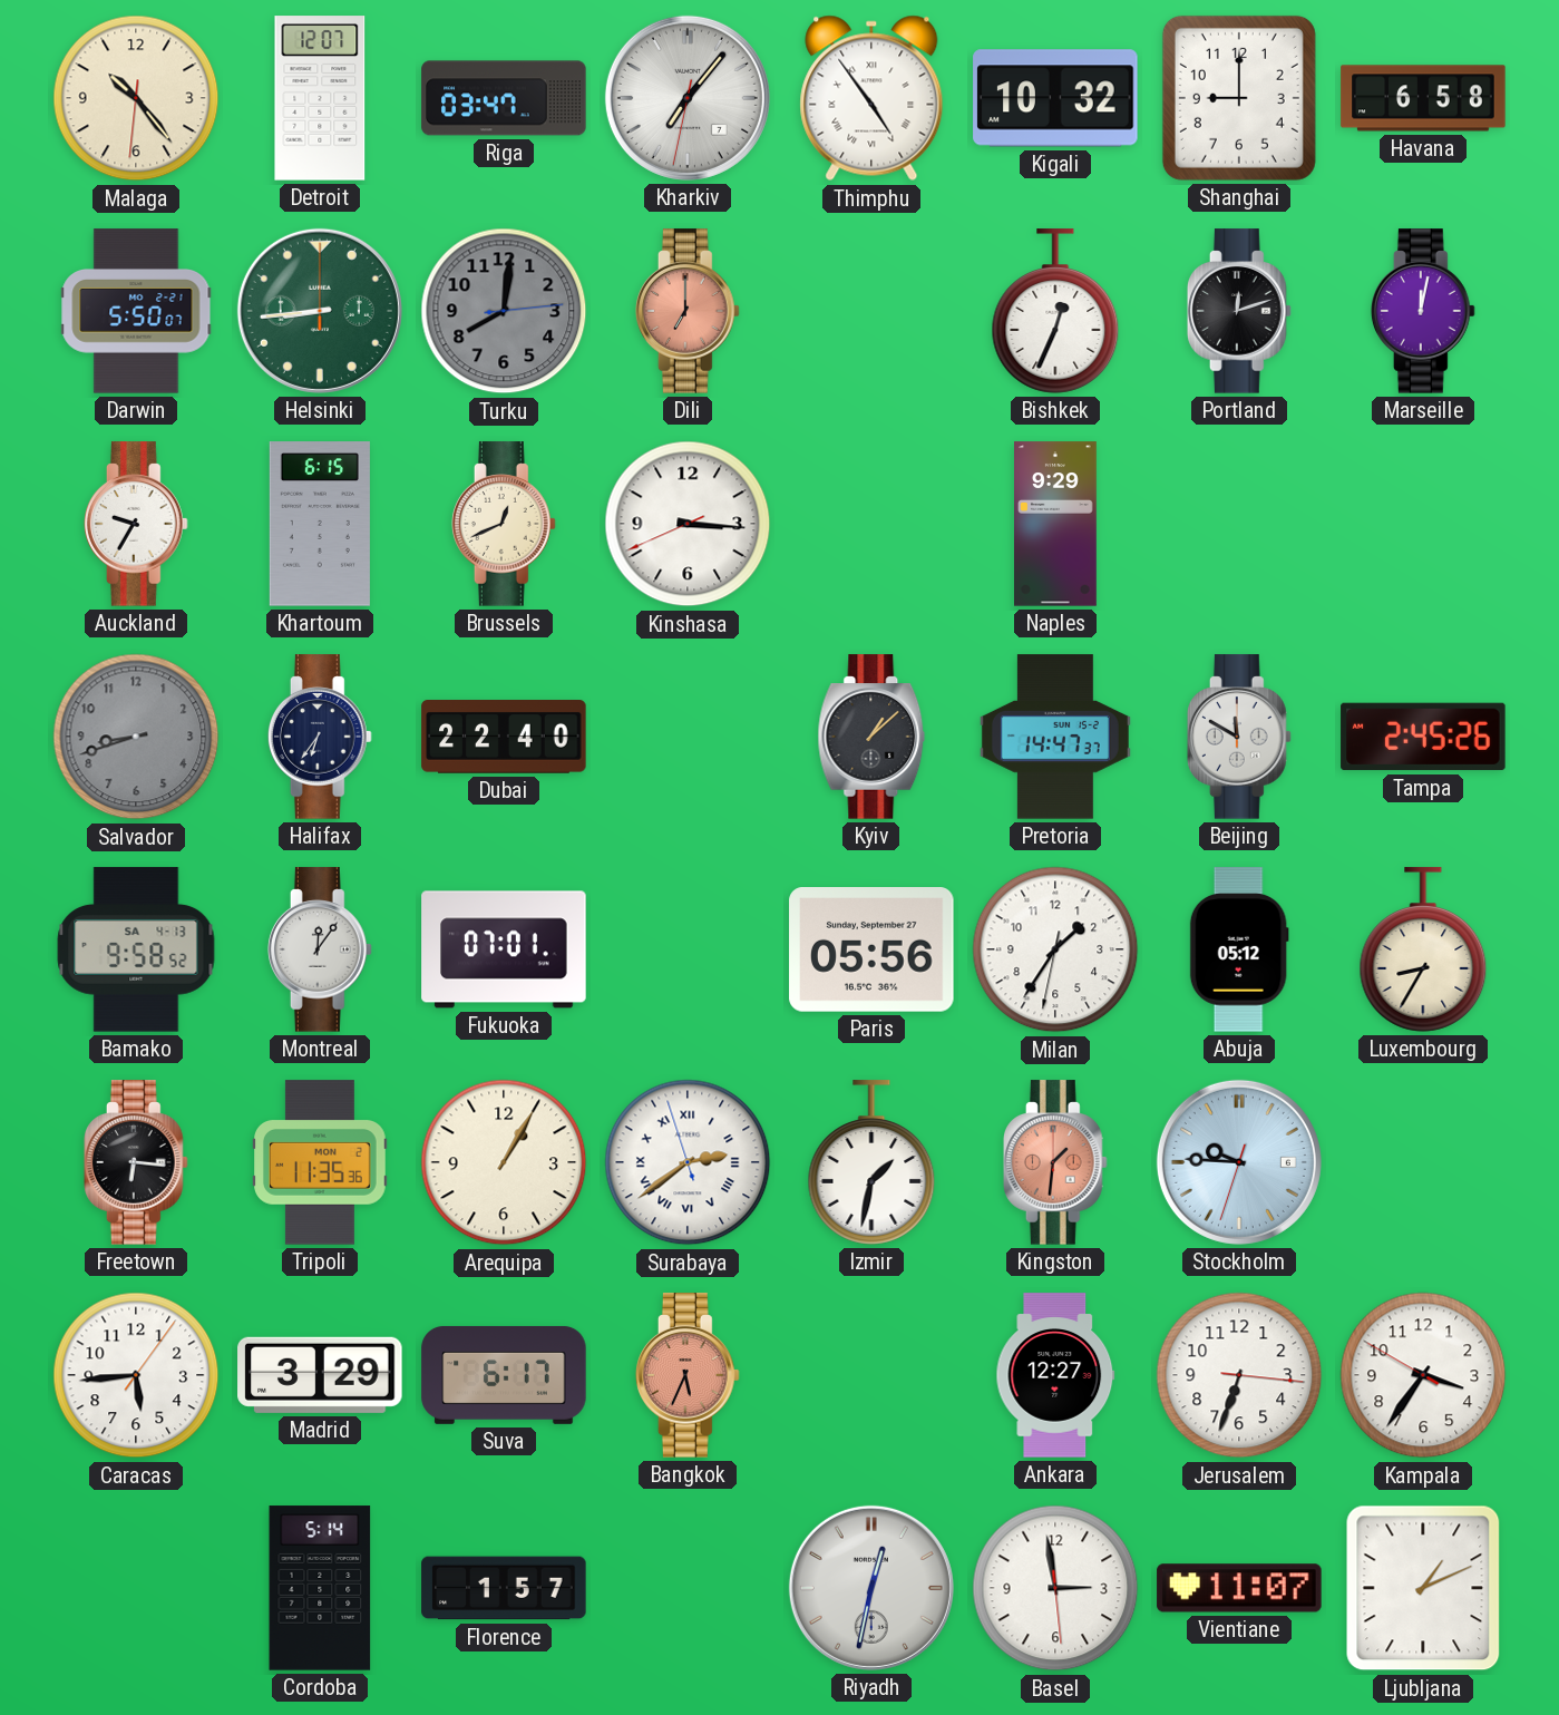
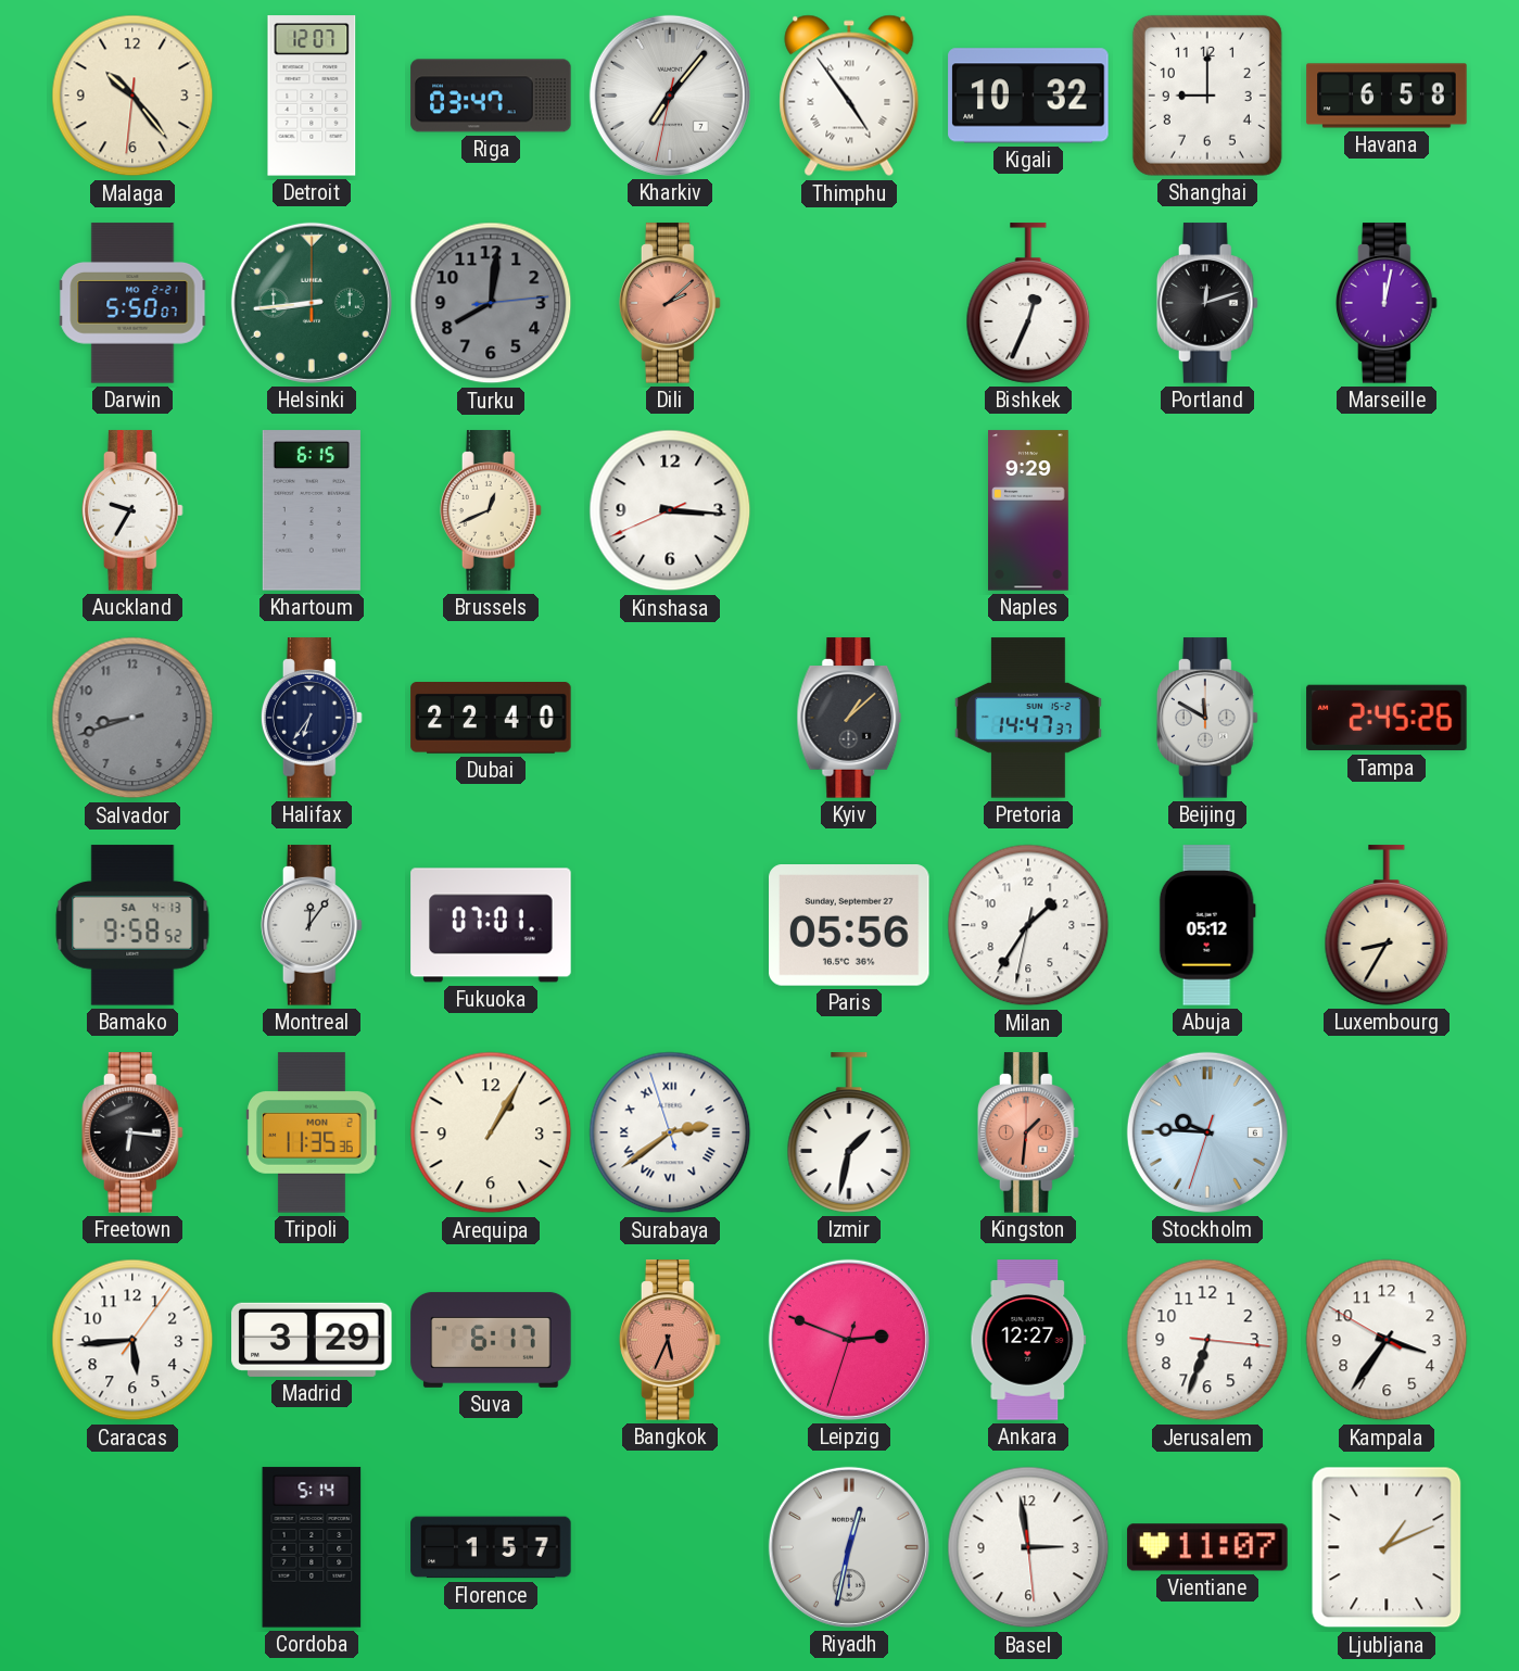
Dili: 7:00 -> 2:08
Leipzig: none -> 2:48
